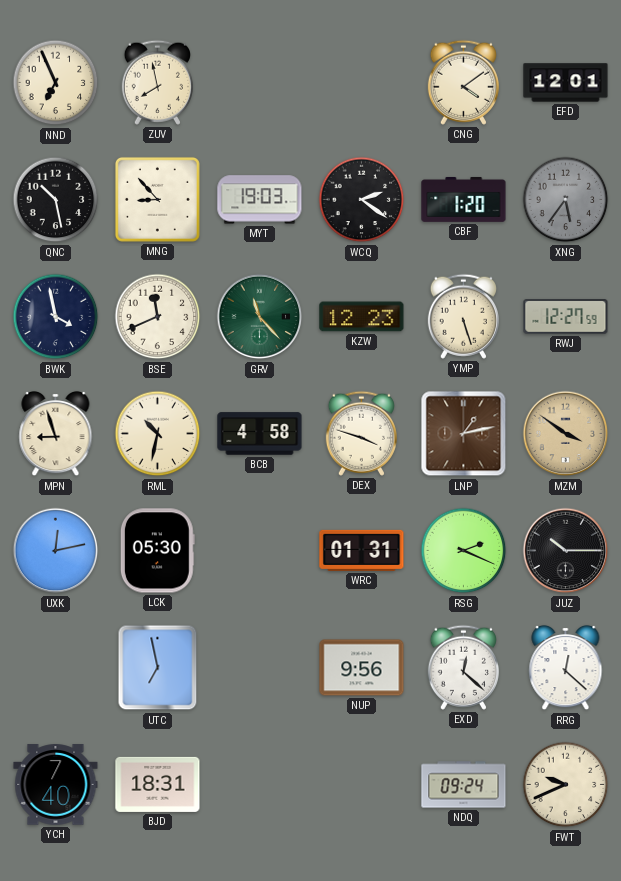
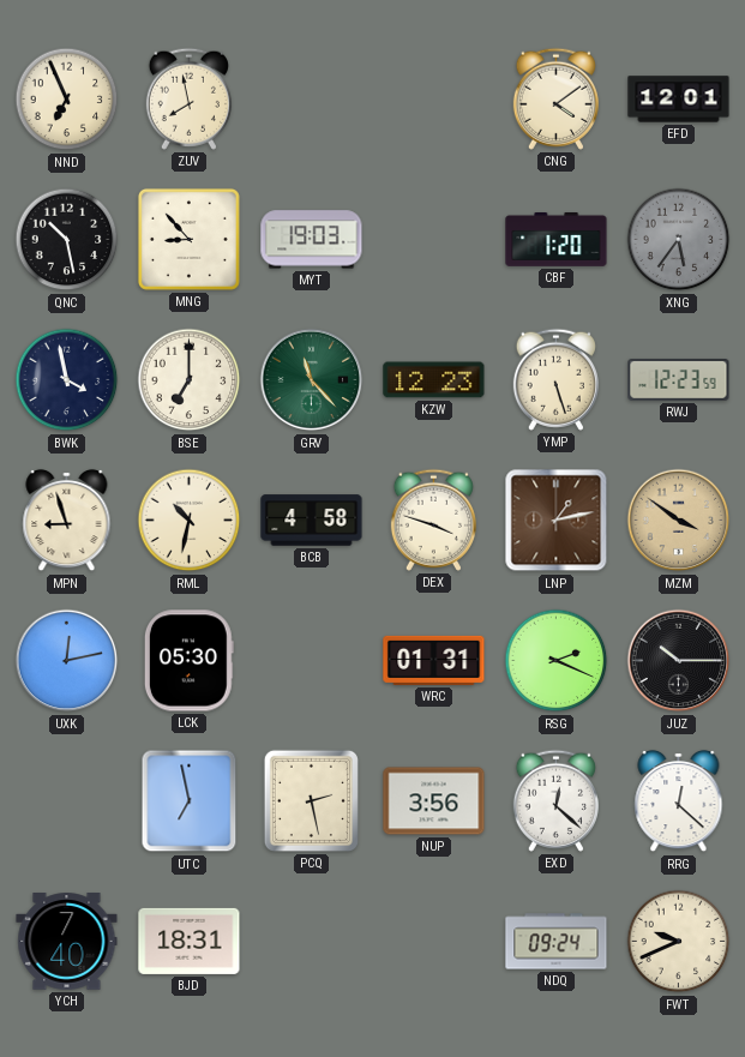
WCQ: 2:21 -> none
BSE: 11:41 -> 7:00
RWJ: 12:27 -> 12:23
PCQ: none -> 2:28
NUP: 9:56 -> 3:56
